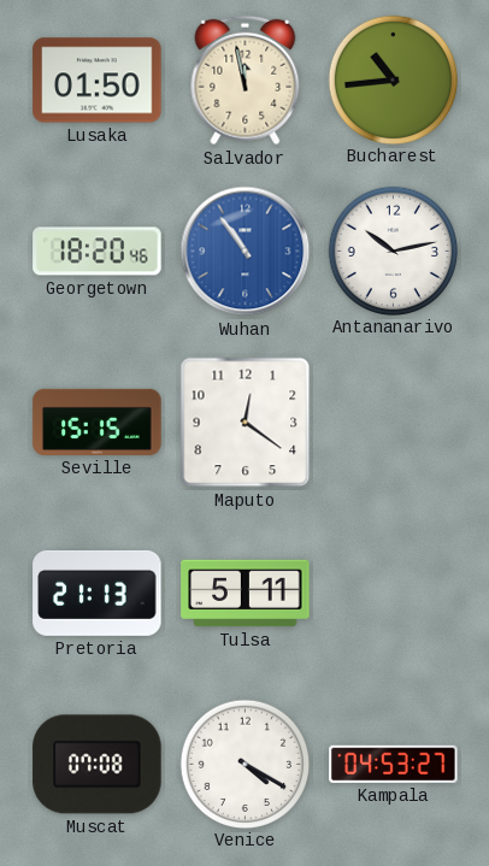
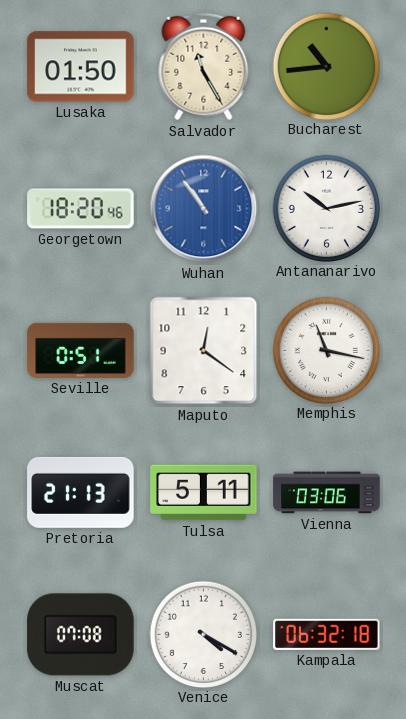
Salvador: 11:58 -> 11:25
Seville: 15:15 -> 0:51
Memphis: none -> 11:17
Vienna: none -> 03:06
Kampala: 04:53 -> 06:32
